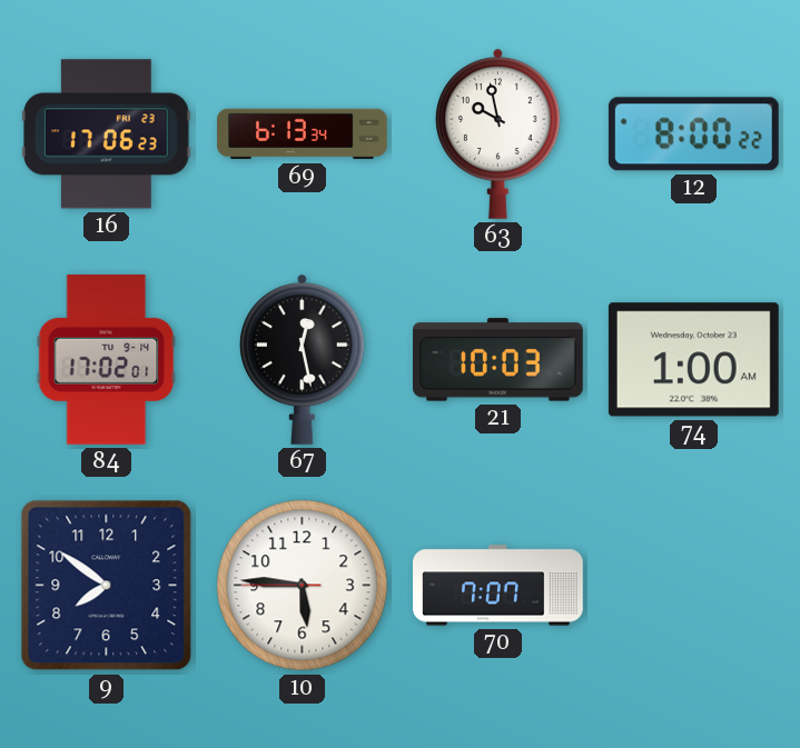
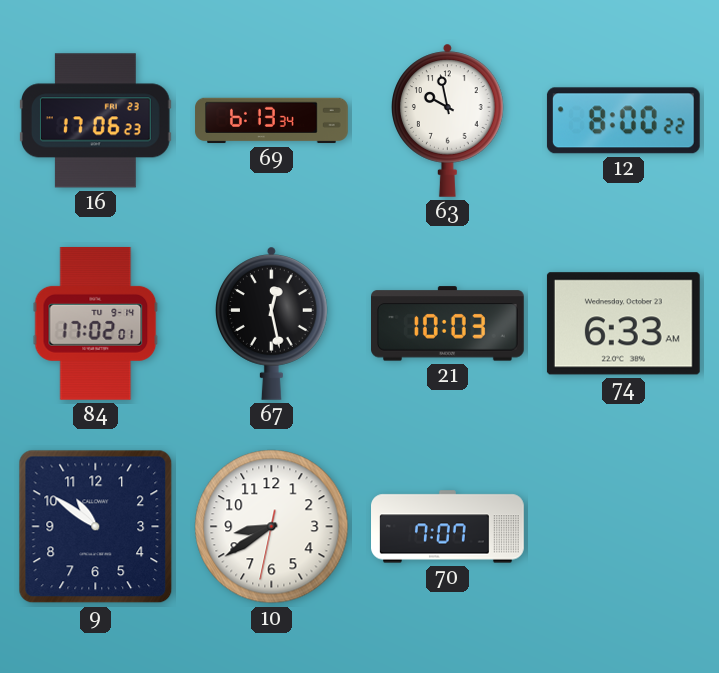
74: 1:00 -> 6:33
9: 7:51 -> 10:51
10: 5:45 -> 8:39
